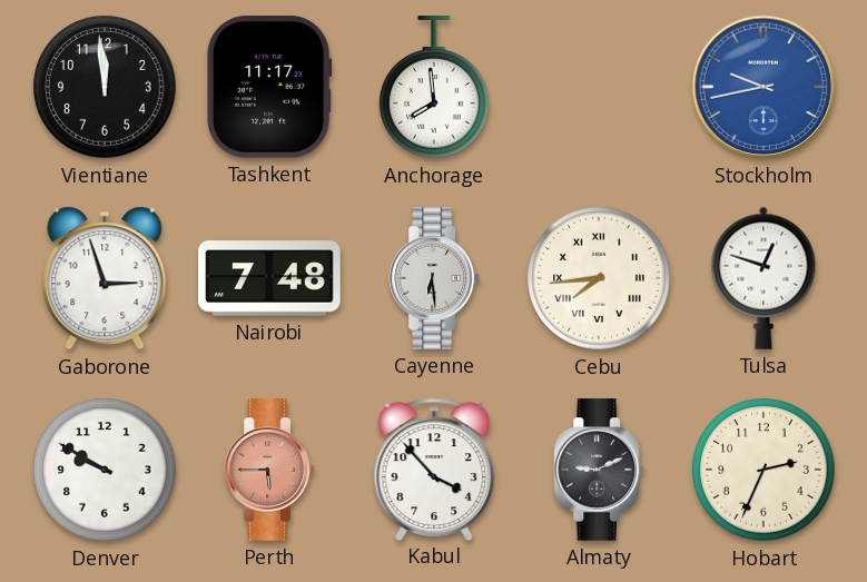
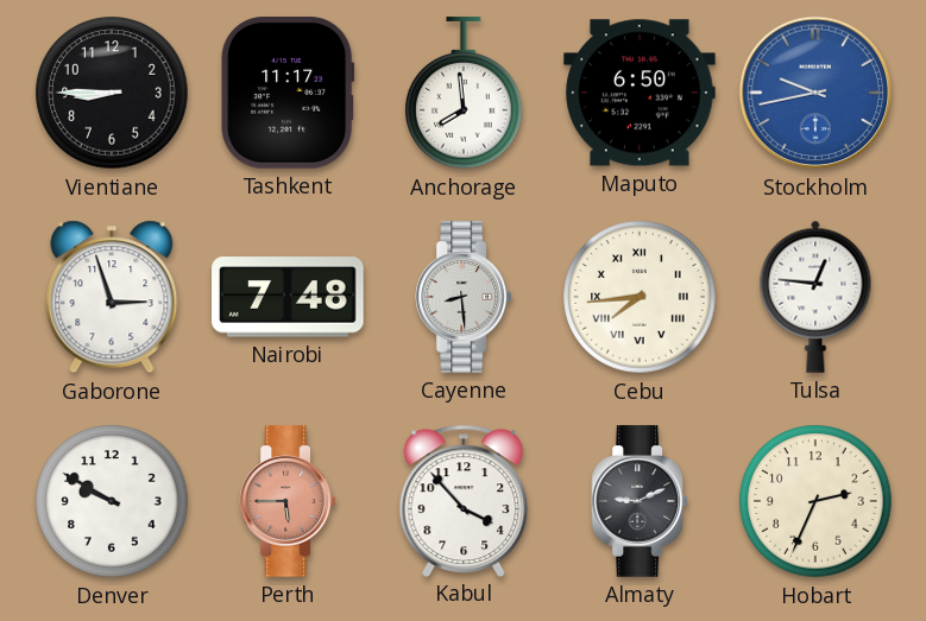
Vientiane: 11:59 -> 8:45
Maputo: none -> 6:50
Cayenne: 6:29 -> 8:29
Tulsa: 12:48 -> 12:46
